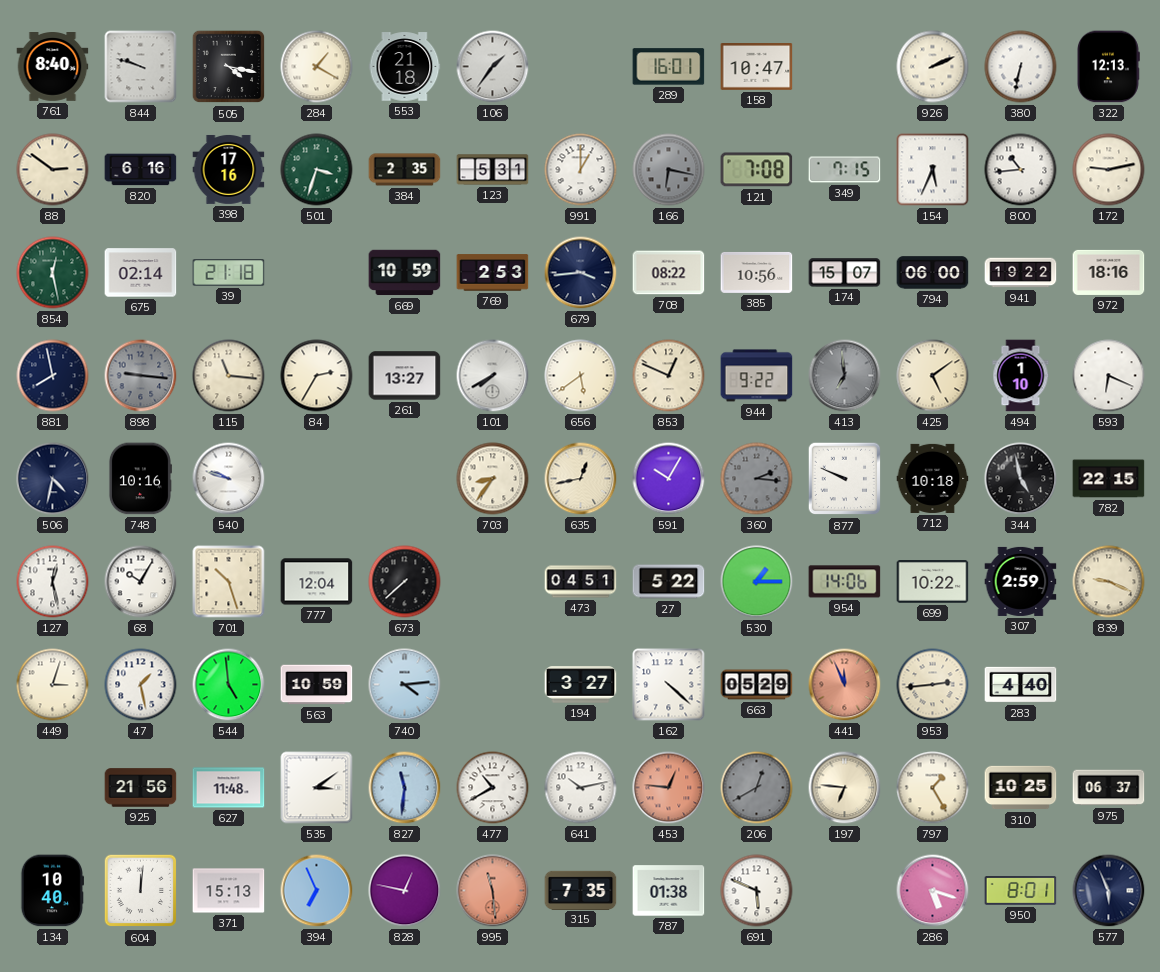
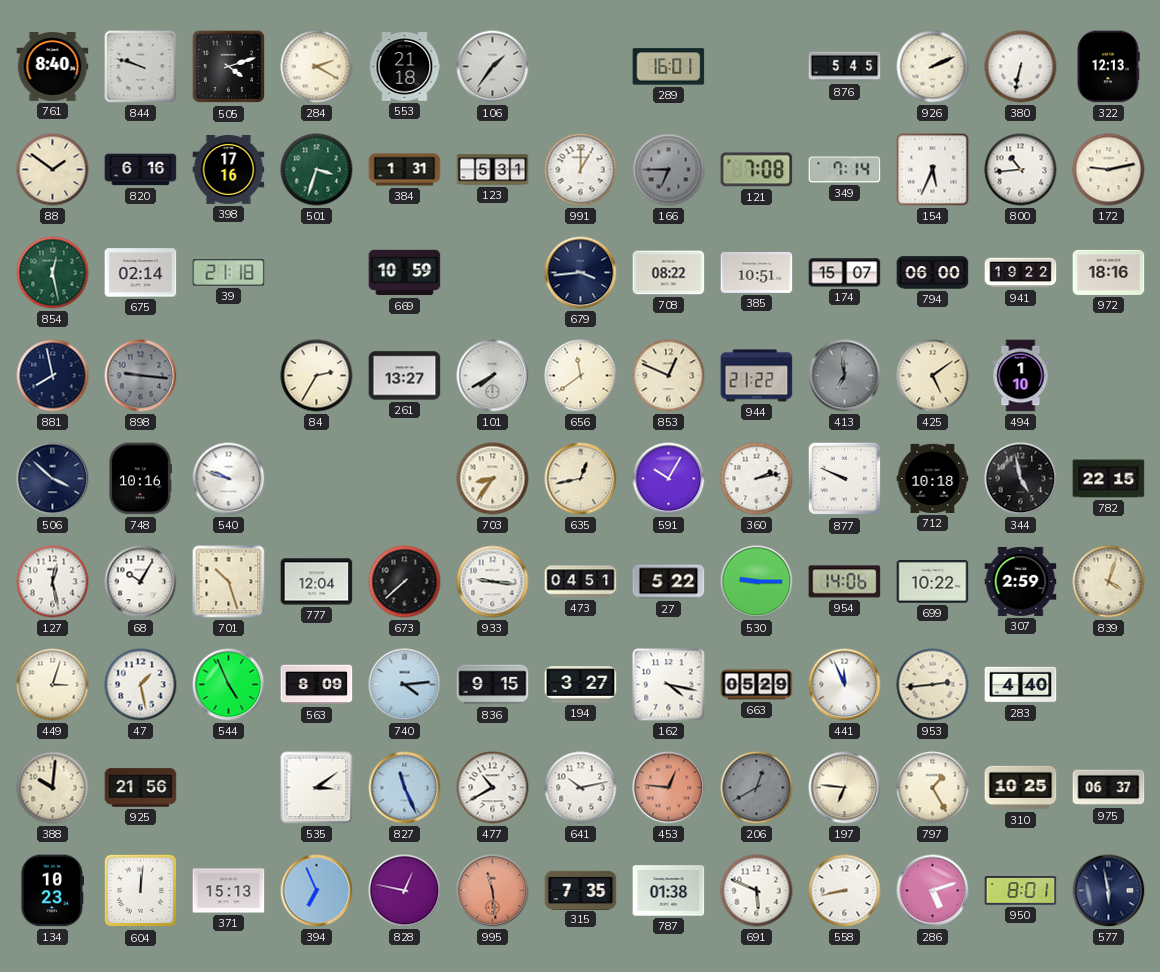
505: 4:17 -> 4:12
284: 1:20 -> 2:20
158: 10:47 -> none
876: none -> 5:45
88: 2:51 -> 1:51
384: 2:35 -> 1:31
166: 6:17 -> 6:45
349: 7:15 -> 7:14
769: 2:53 -> none
385: 10:56 -> 10:51
115: 11:16 -> none
656: 5:39 -> 11:39
944: 9:22 -> 21:22
593: 6:19 -> none
506: 4:32 -> 3:52
360: 2:16 -> 2:13
360 dial: grey -> white
933: none -> 9:16
530: 1:15 -> 9:15
839: 9:19 -> 4:03
544: 4:59 -> 4:56
563: 10:59 -> 8:09
836: none -> 9:15
162: 4:22 -> 4:17
441 dial: salmon -> white
388: none -> 10:01
627: 11:48 -> none
827: 11:31 -> 11:26
134: 10:40 -> 10:23
558: none -> 8:43
286: 5:18 -> 5:12
577: 5:56 -> 5:58
